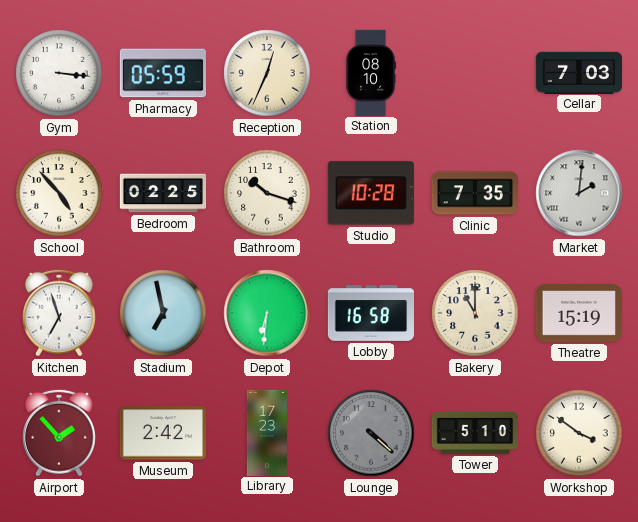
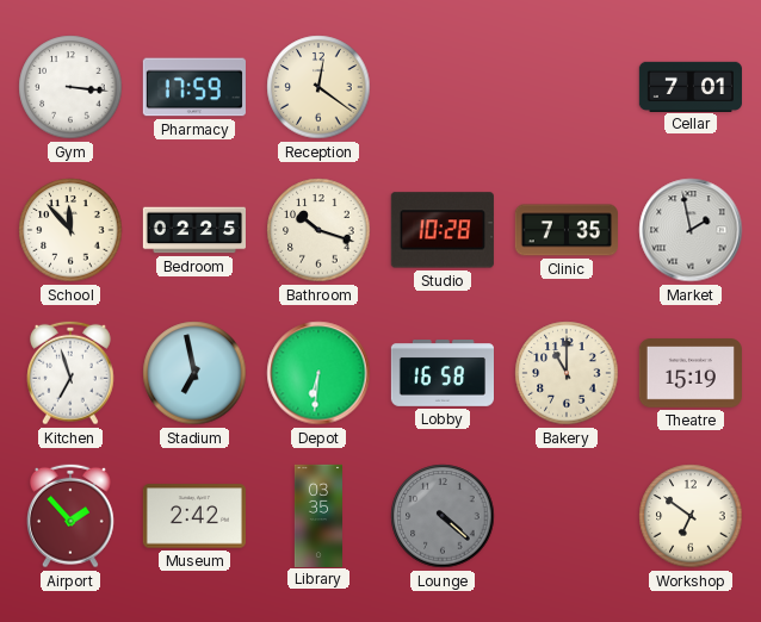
Pharmacy: 05:59 -> 17:59
Reception: 12:34 -> 12:21
Station: 08:10 -> none
Cellar: 7:03 -> 7:01
School: 4:53 -> 11:53
Market: 2:01 -> 1:58
Library: 17:23 -> 03:35
Tower: 5:10 -> none
Workshop: 3:51 -> 6:51
